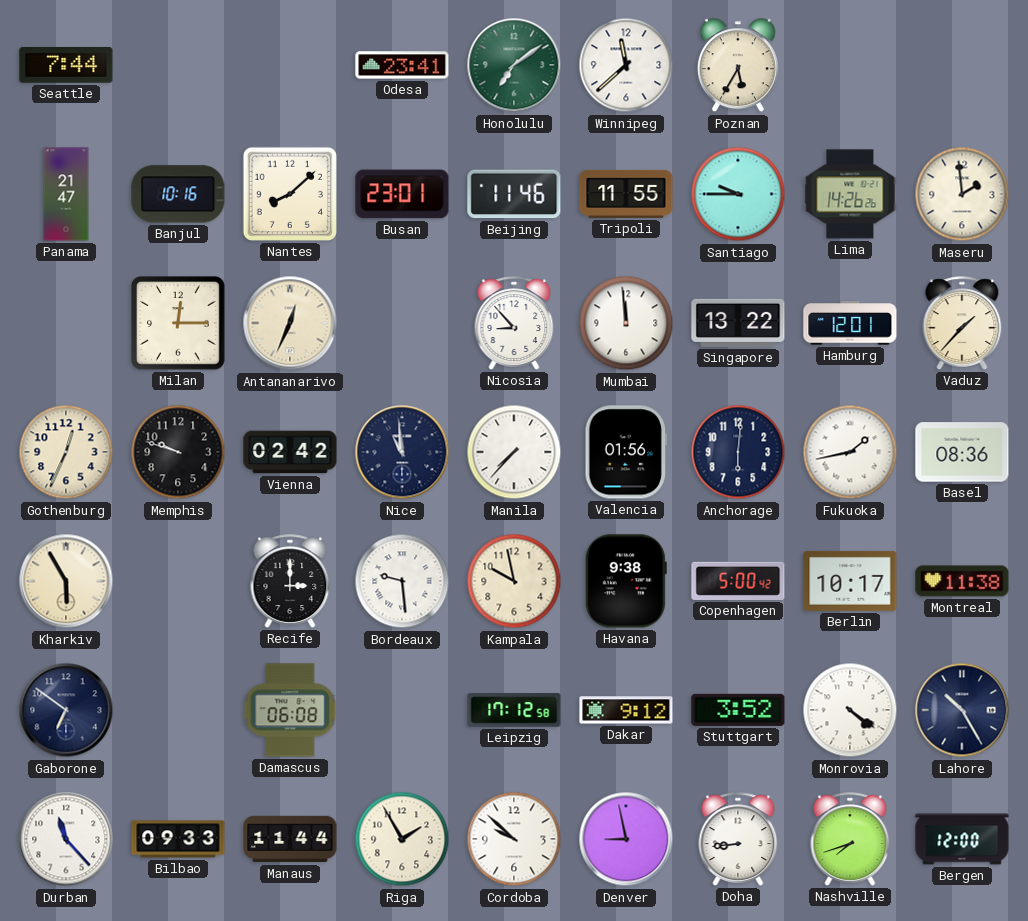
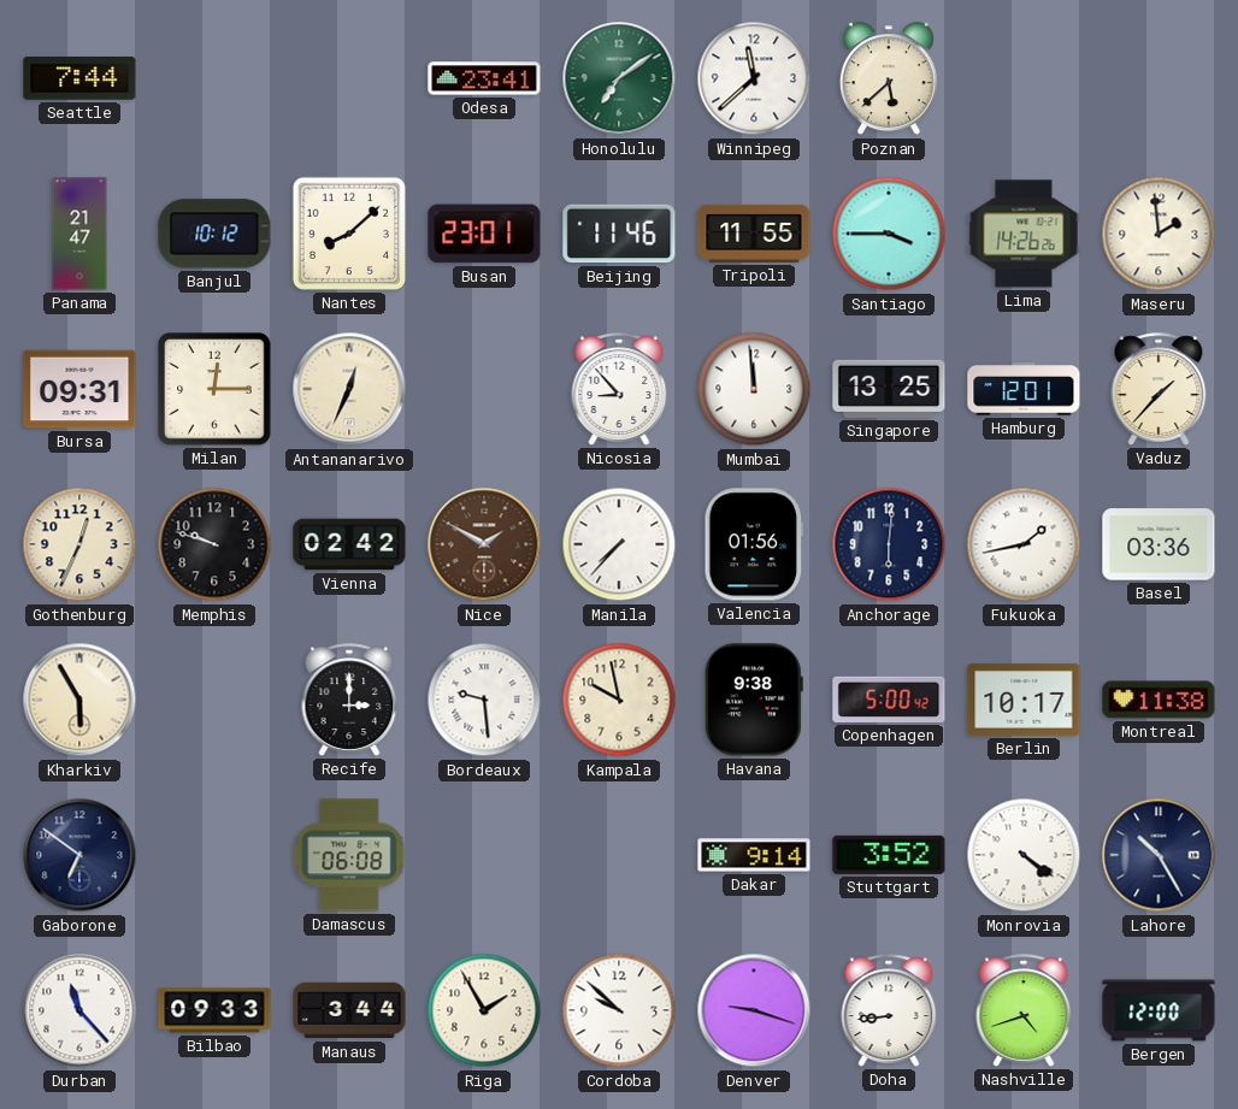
Poznan: 5:35 -> 5:38
Banjul: 10:16 -> 10:12
Santiago: 9:45 -> 3:45
Bursa: none -> 09:31
Singapore: 13:22 -> 13:25
Nice: 10:59 -> 1:50
Nice dial: navy -> brown
Basel: 08:36 -> 03:36
Leipzig: 17:12 -> none
Dakar: 9:12 -> 9:14
Manaus: 11:44 -> 3:44
Denver: 8:58 -> 9:18
Nashville: 7:42 -> 4:42
